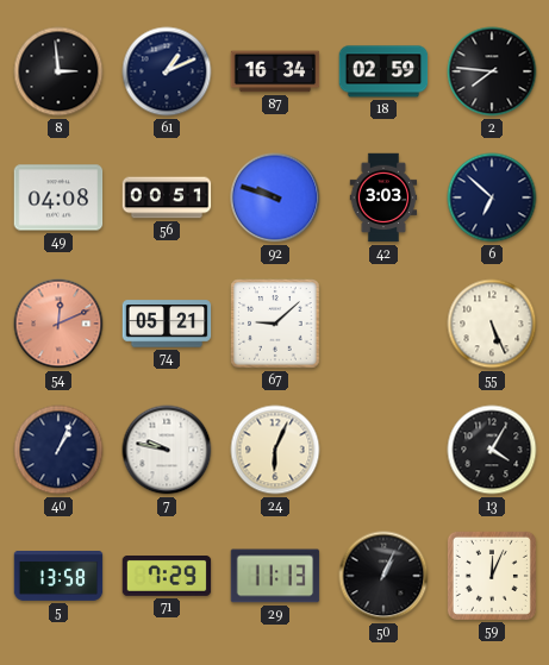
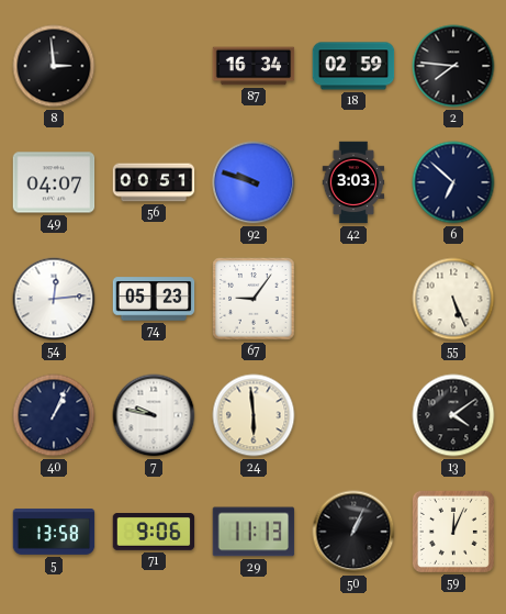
61: 1:11 -> none
49: 04:08 -> 04:07
54: 12:11 -> 12:14
54 dial: salmon -> white
74: 05:21 -> 05:23
67: 9:08 -> 9:06
24: 6:04 -> 5:59
13: 4:05 -> 4:09
71: 7:29 -> 9:06
